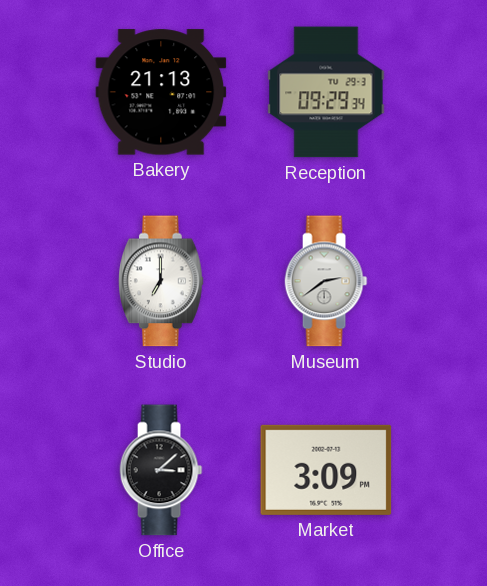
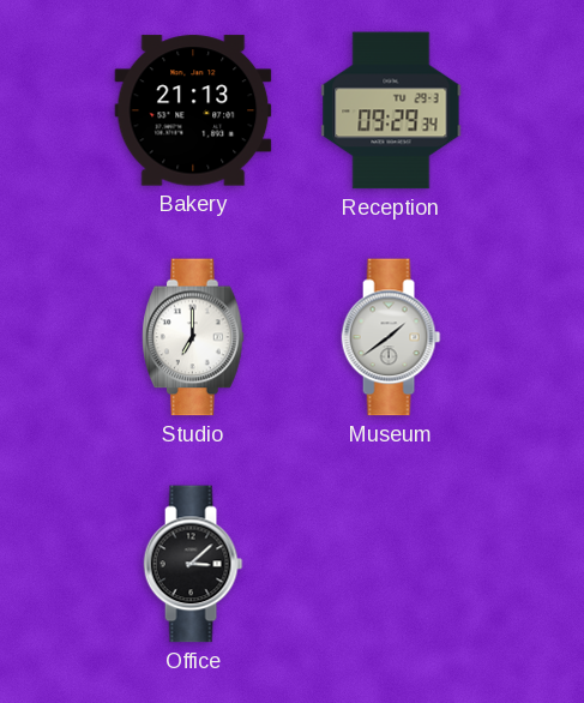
Museum: 2:39 -> 1:39
Market: 3:09 -> none
